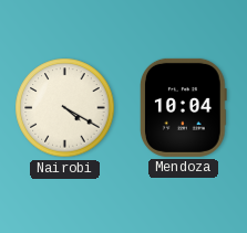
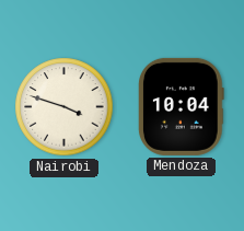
Nairobi: 4:20 -> 3:48
